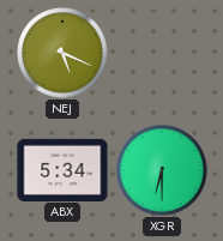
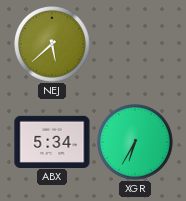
NEJ: 5:19 -> 5:38
XGR: 6:30 -> 6:35
